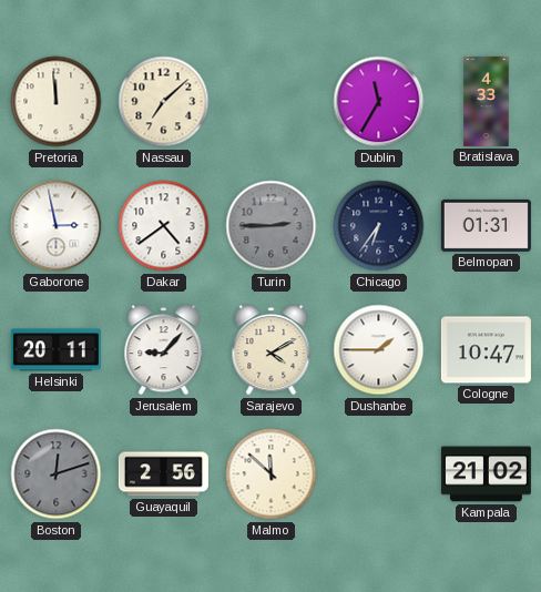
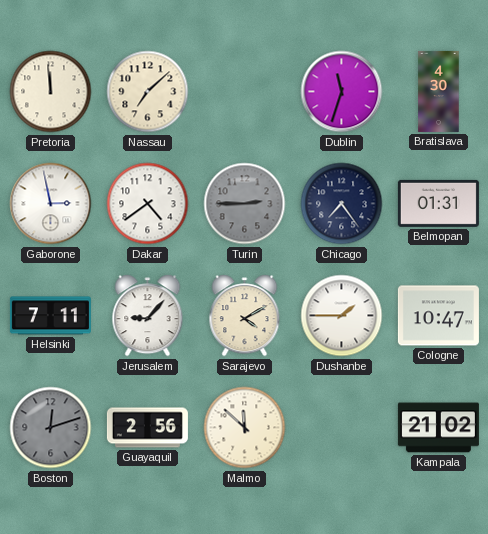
Dublin: 11:35 -> 11:33
Bratislava: 4:33 -> 4:30
Chicago: 6:36 -> 7:24
Helsinki: 20:11 -> 7:11
